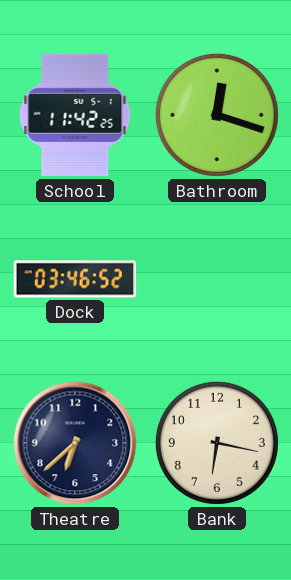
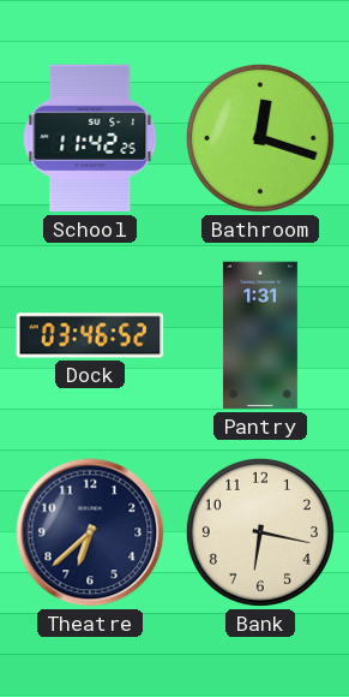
Pantry: none -> 1:31
